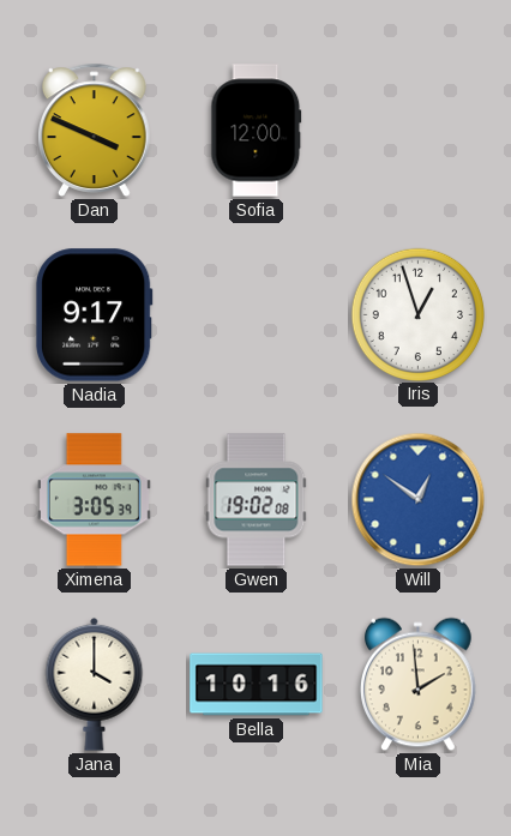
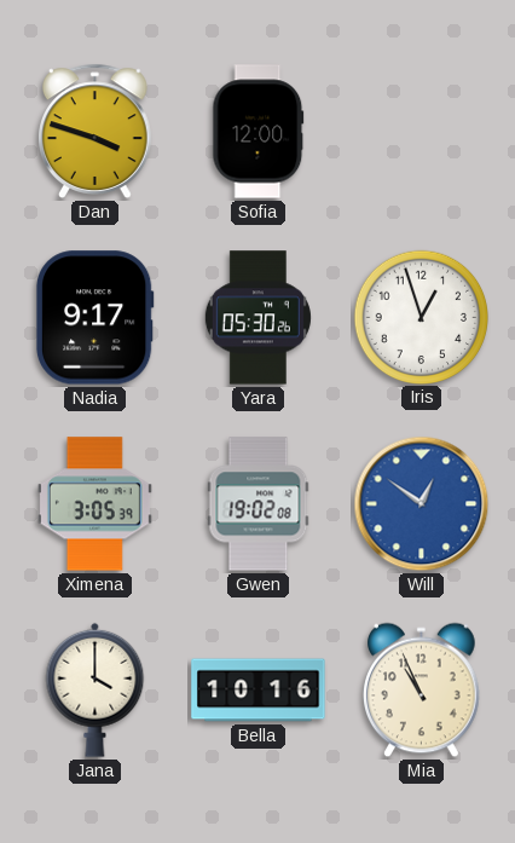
Dan: 3:49 -> 3:48
Yara: none -> 05:30
Mia: 1:59 -> 10:56
